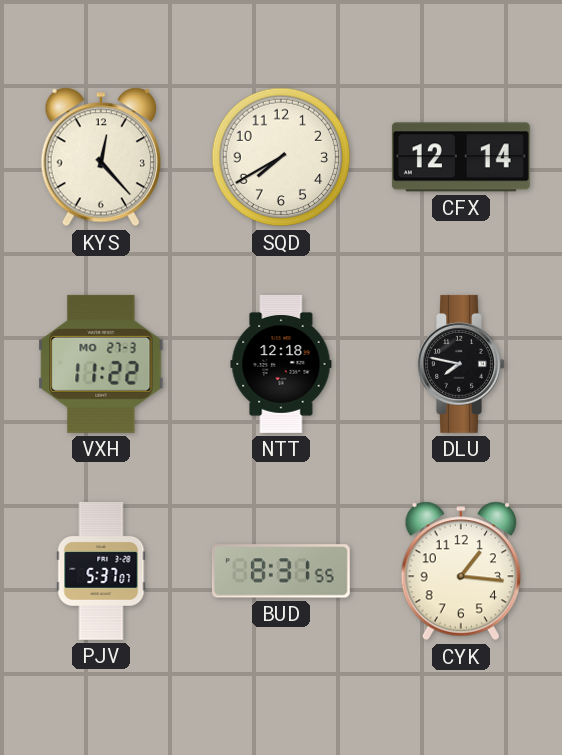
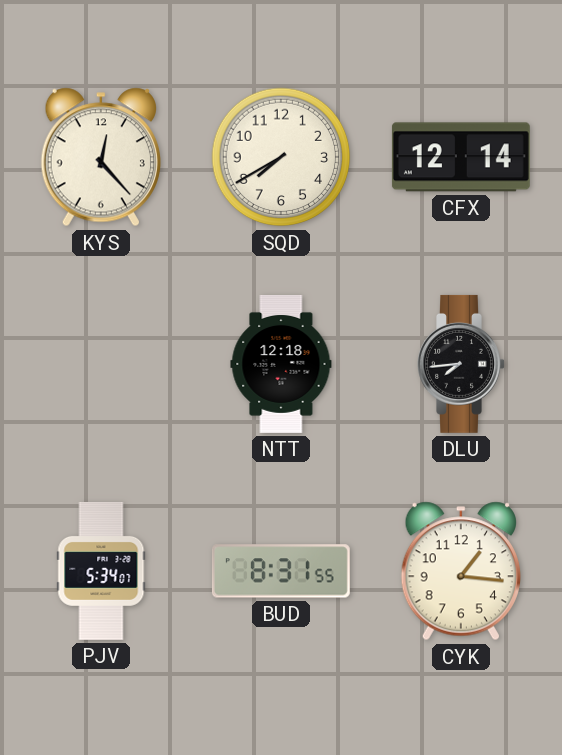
VXH: 11:22 -> none
DLU: 7:47 -> 7:44
PJV: 5:37 -> 5:34
